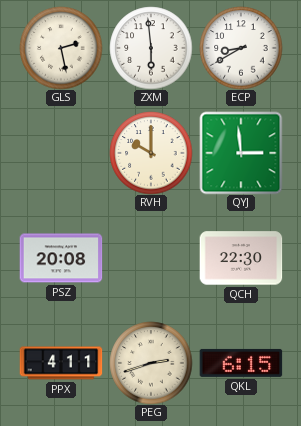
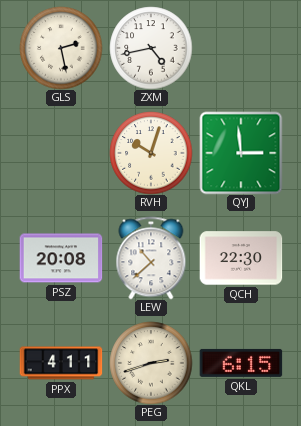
ZXM: 5:59 -> 4:43
ECP: 8:40 -> none
RVH: 10:00 -> 10:03
LEW: none -> 10:38
